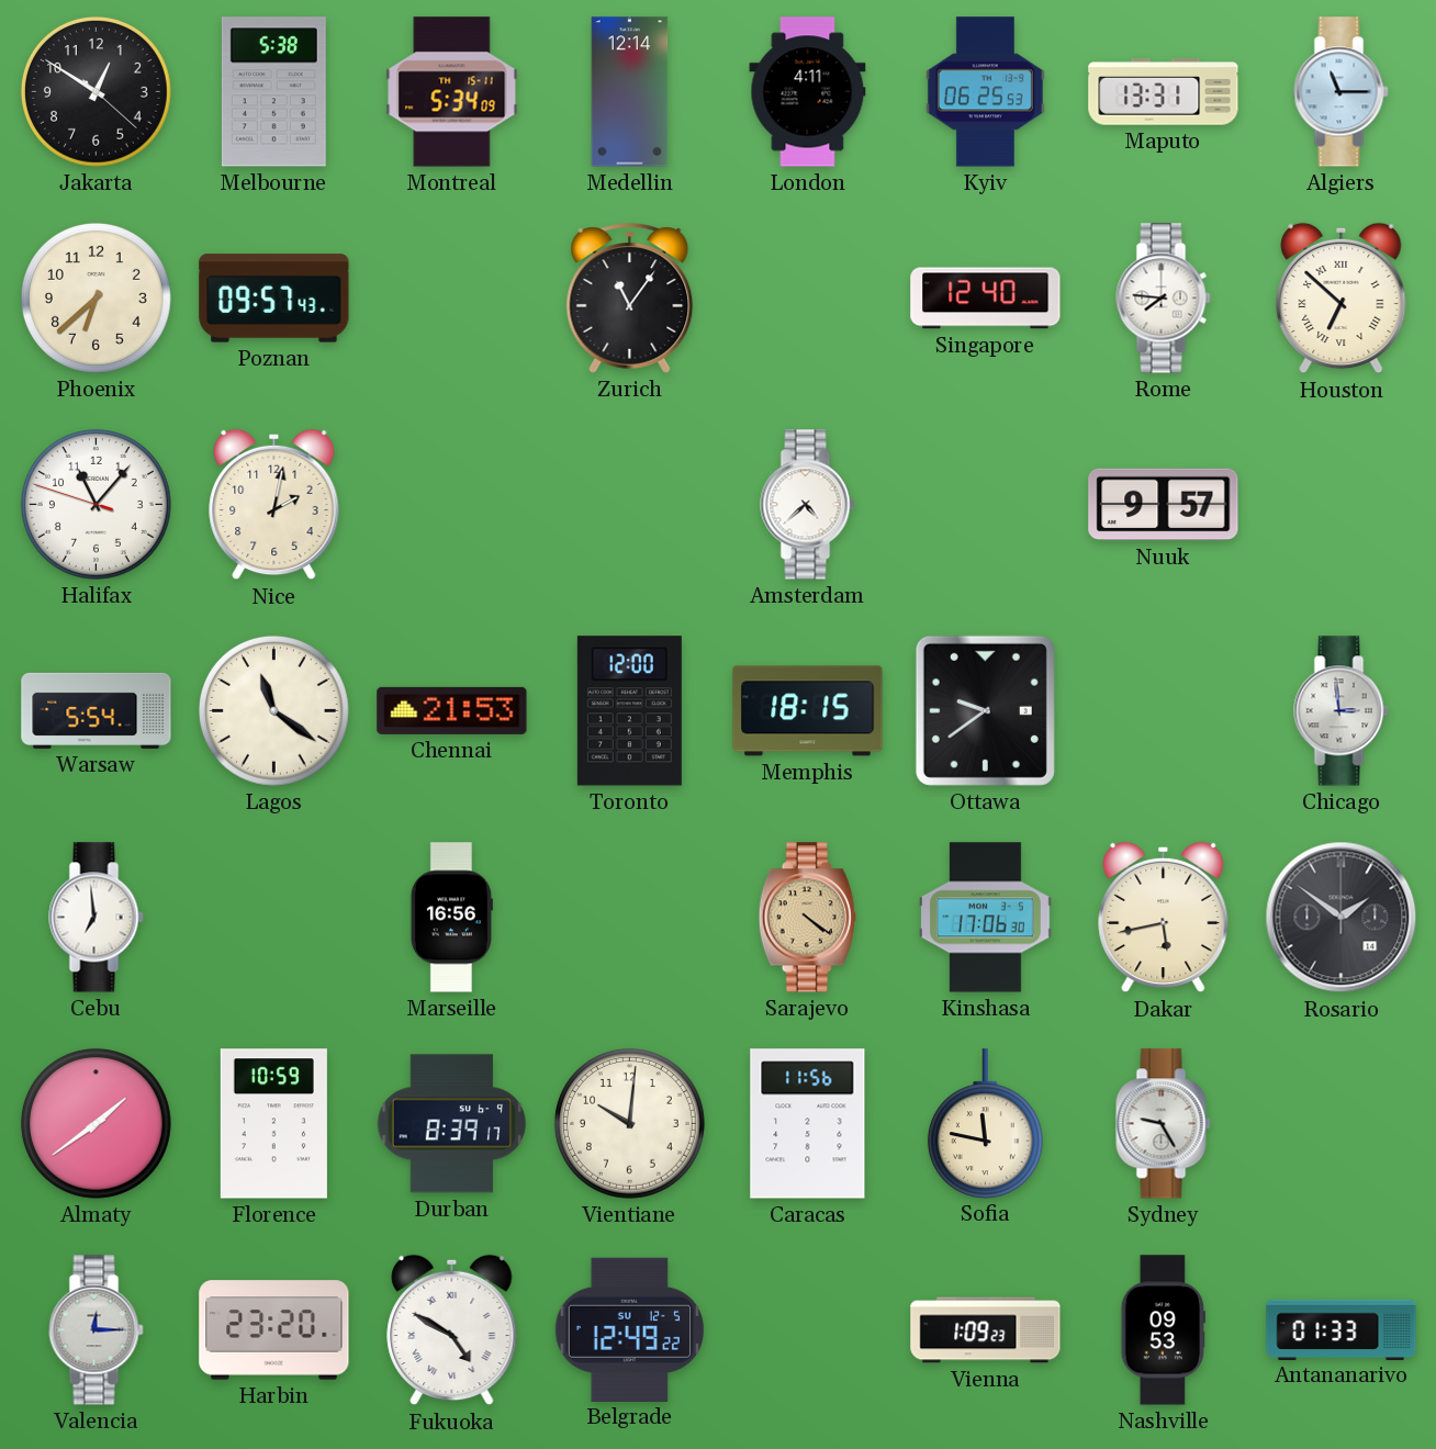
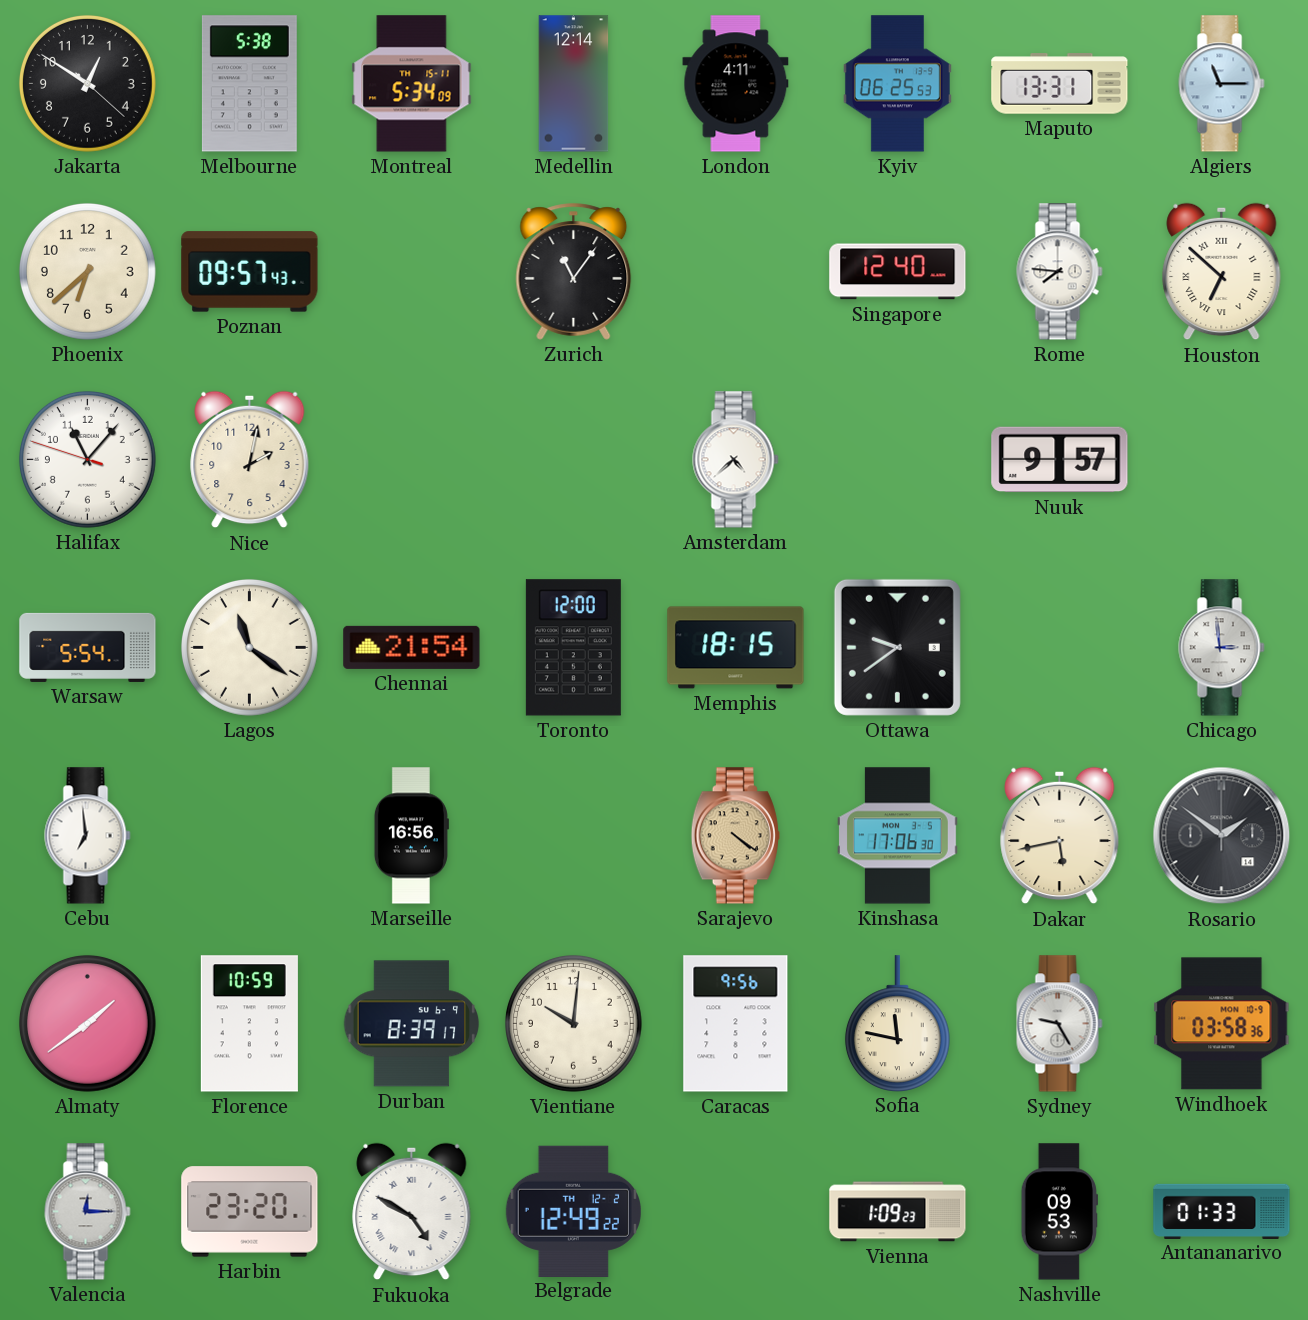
Chennai: 21:53 -> 21:54
Caracas: 11:56 -> 9:56
Windhoek: none -> 03:58
Belgrade date: SU 12-5 -> TH 12-2
